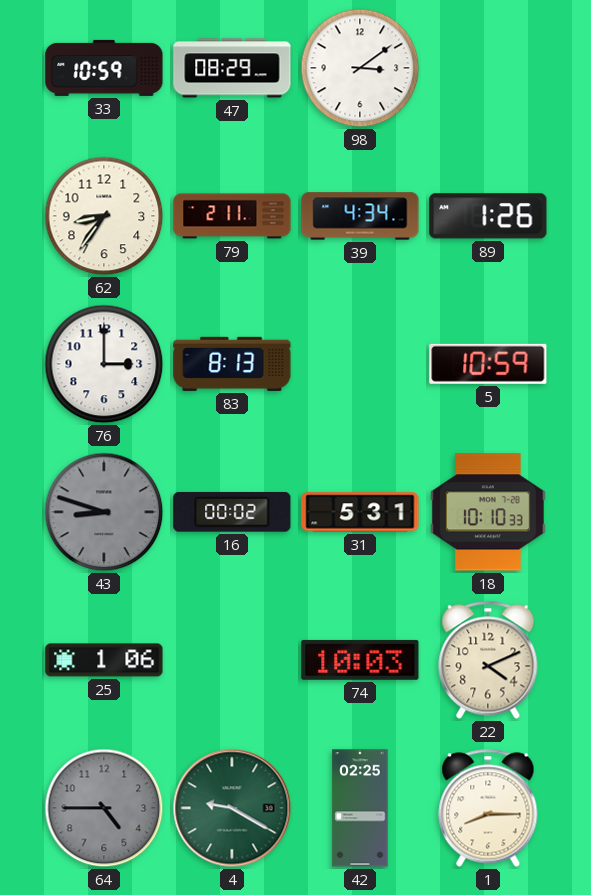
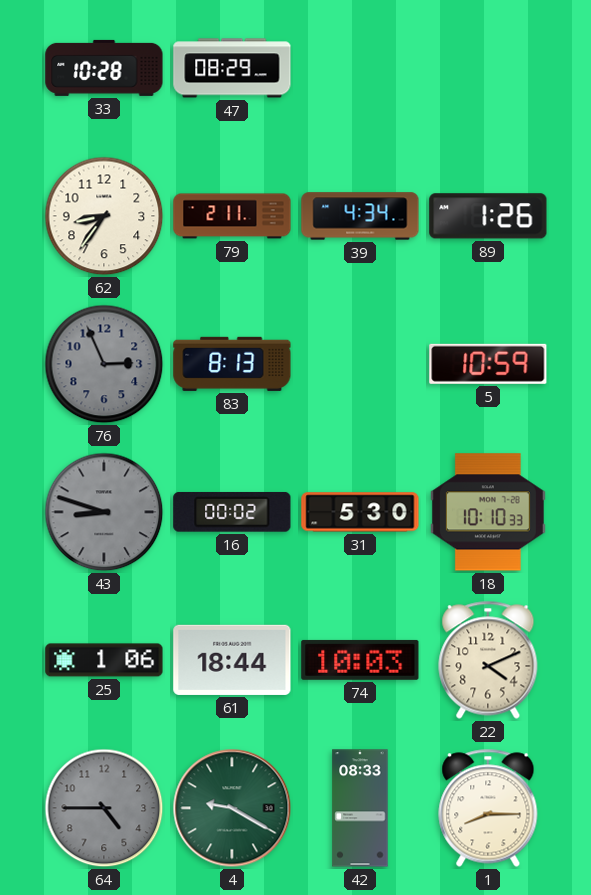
33: 10:59 -> 10:28
98: 3:09 -> none
76: 3:00 -> 2:56
76 dial: white -> grey
31: 5:31 -> 5:30
61: none -> 18:44
42: 02:25 -> 08:33
